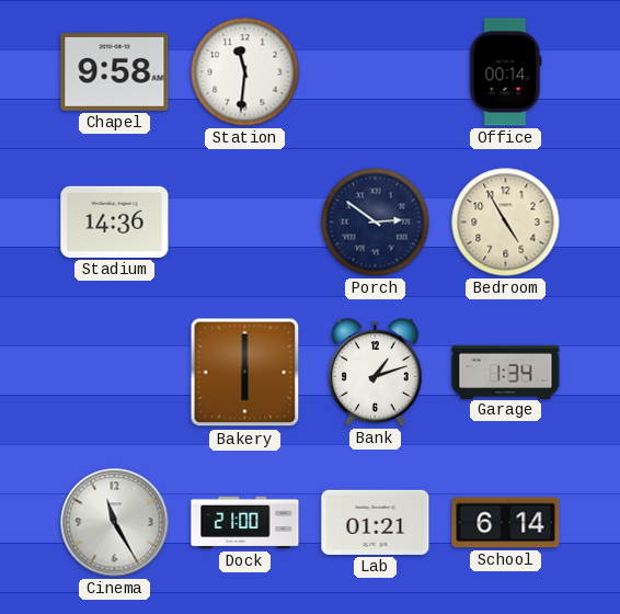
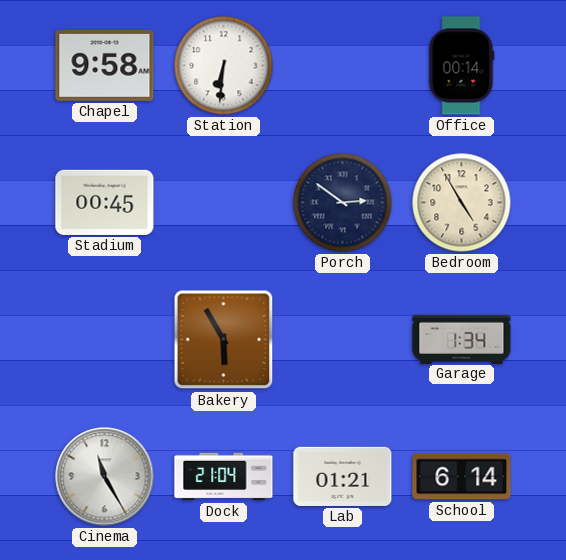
Station: 11:31 -> 6:31
Stadium: 14:36 -> 00:45
Bakery: 6:00 -> 5:55
Bank: 1:12 -> none
Dock: 21:00 -> 21:04
